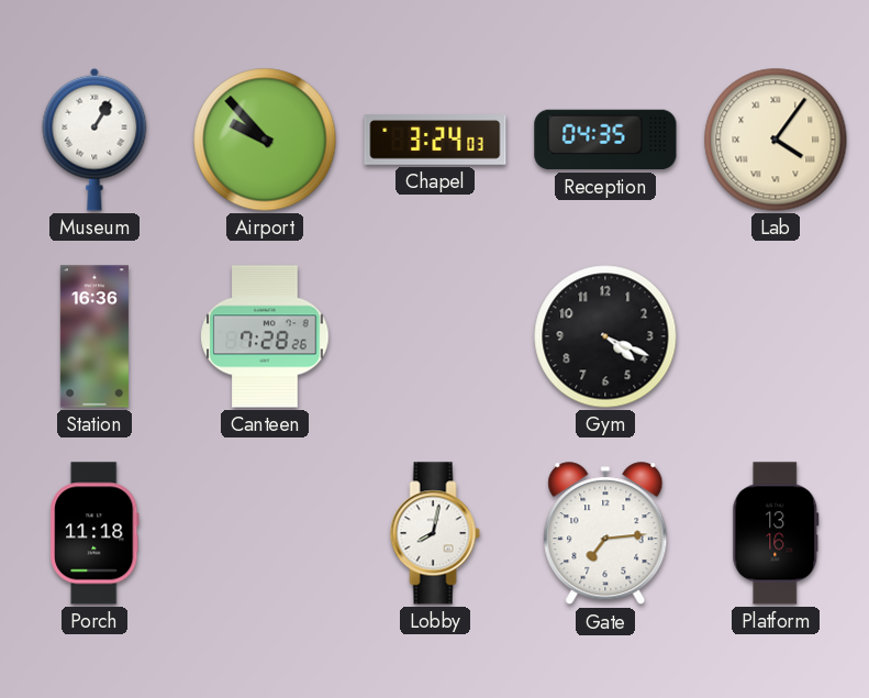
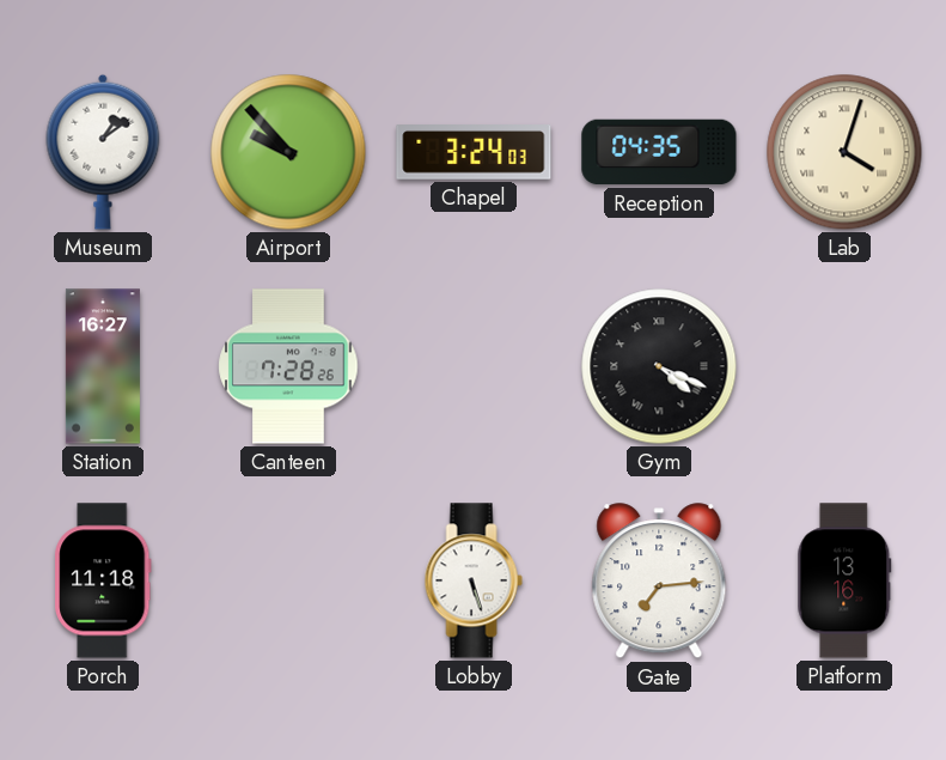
Museum: 1:05 -> 1:09
Lab: 4:06 -> 4:03
Station: 16:36 -> 16:27
Gym numerals: Arabic -> Roman
Lobby: 8:02 -> 5:27
